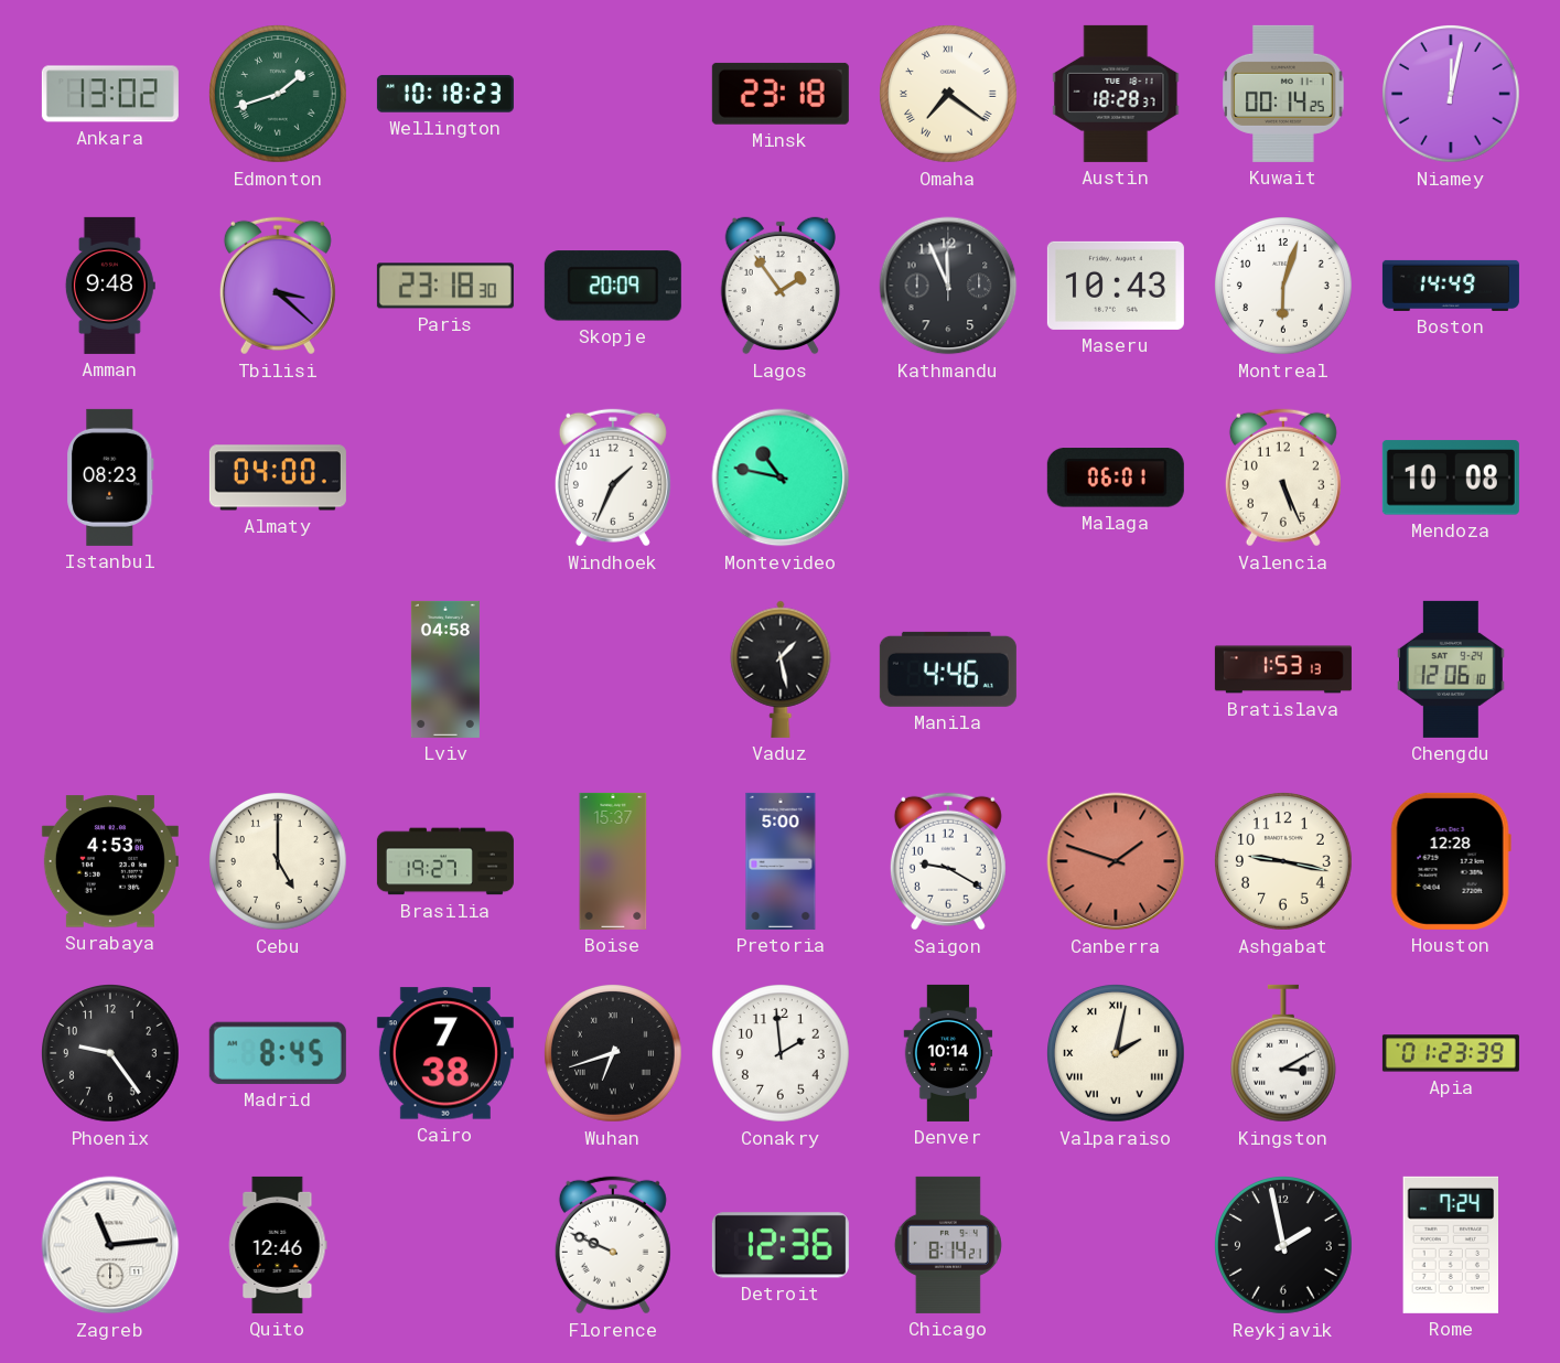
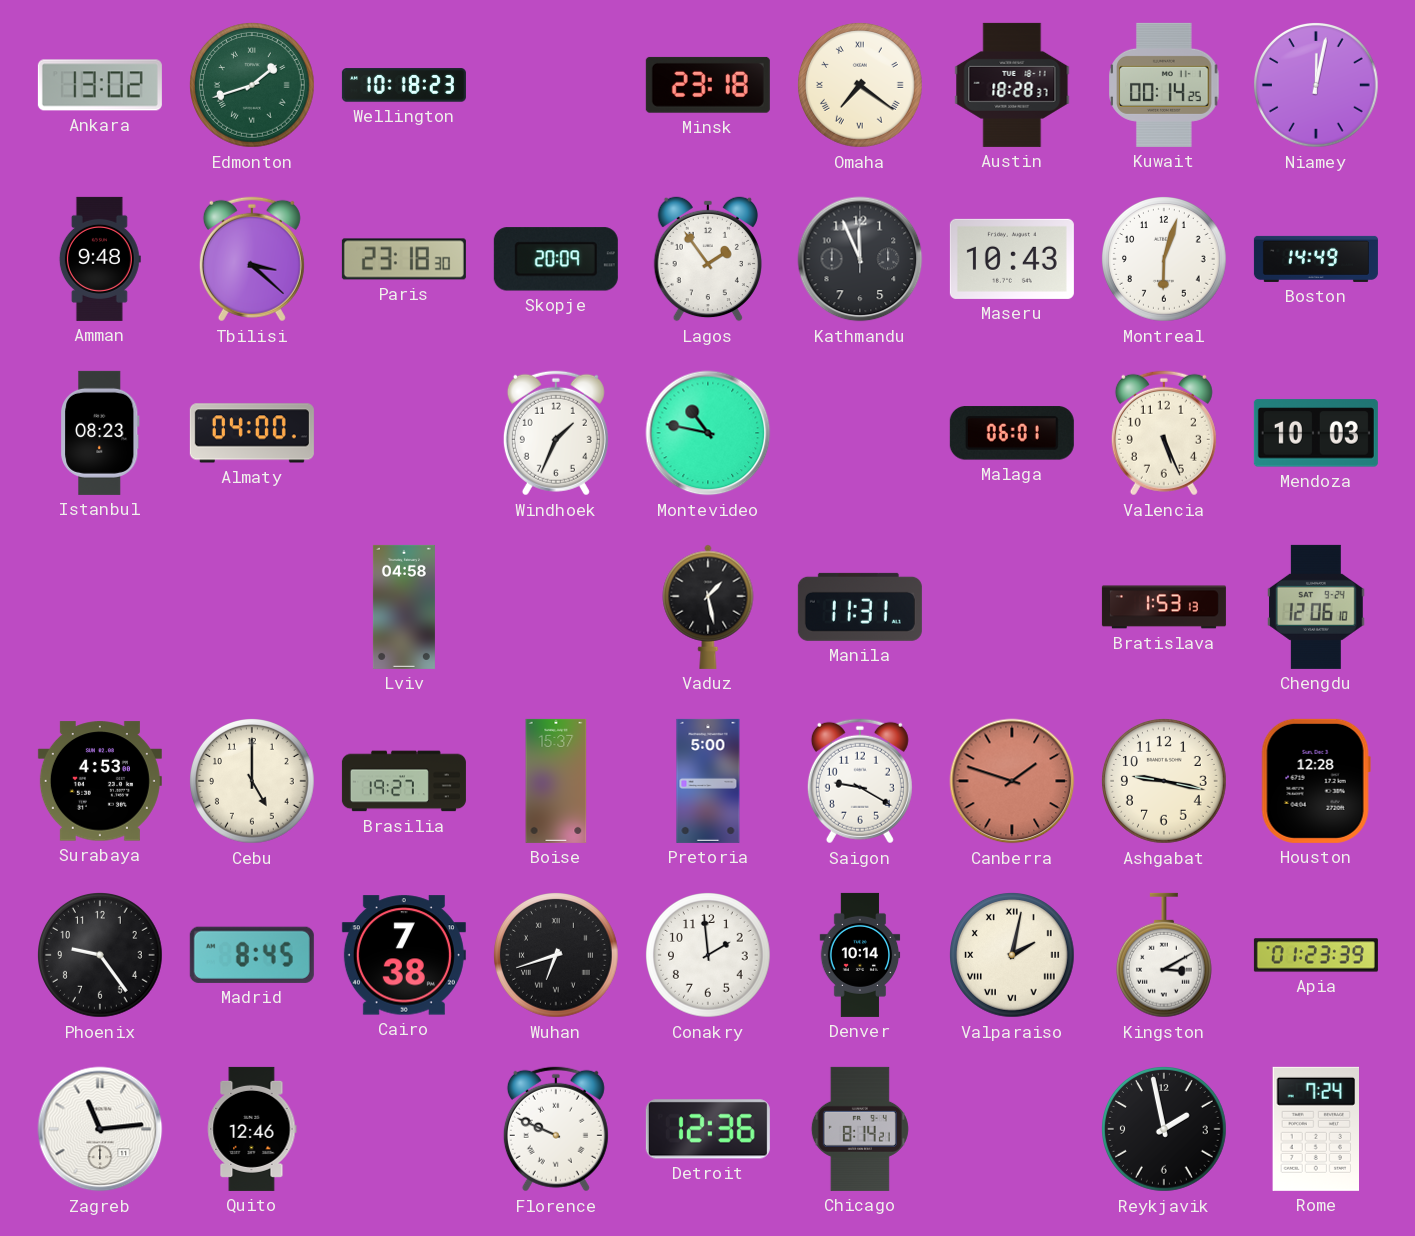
Mendoza: 10:08 -> 10:03
Manila: 4:46 -> 11:31
